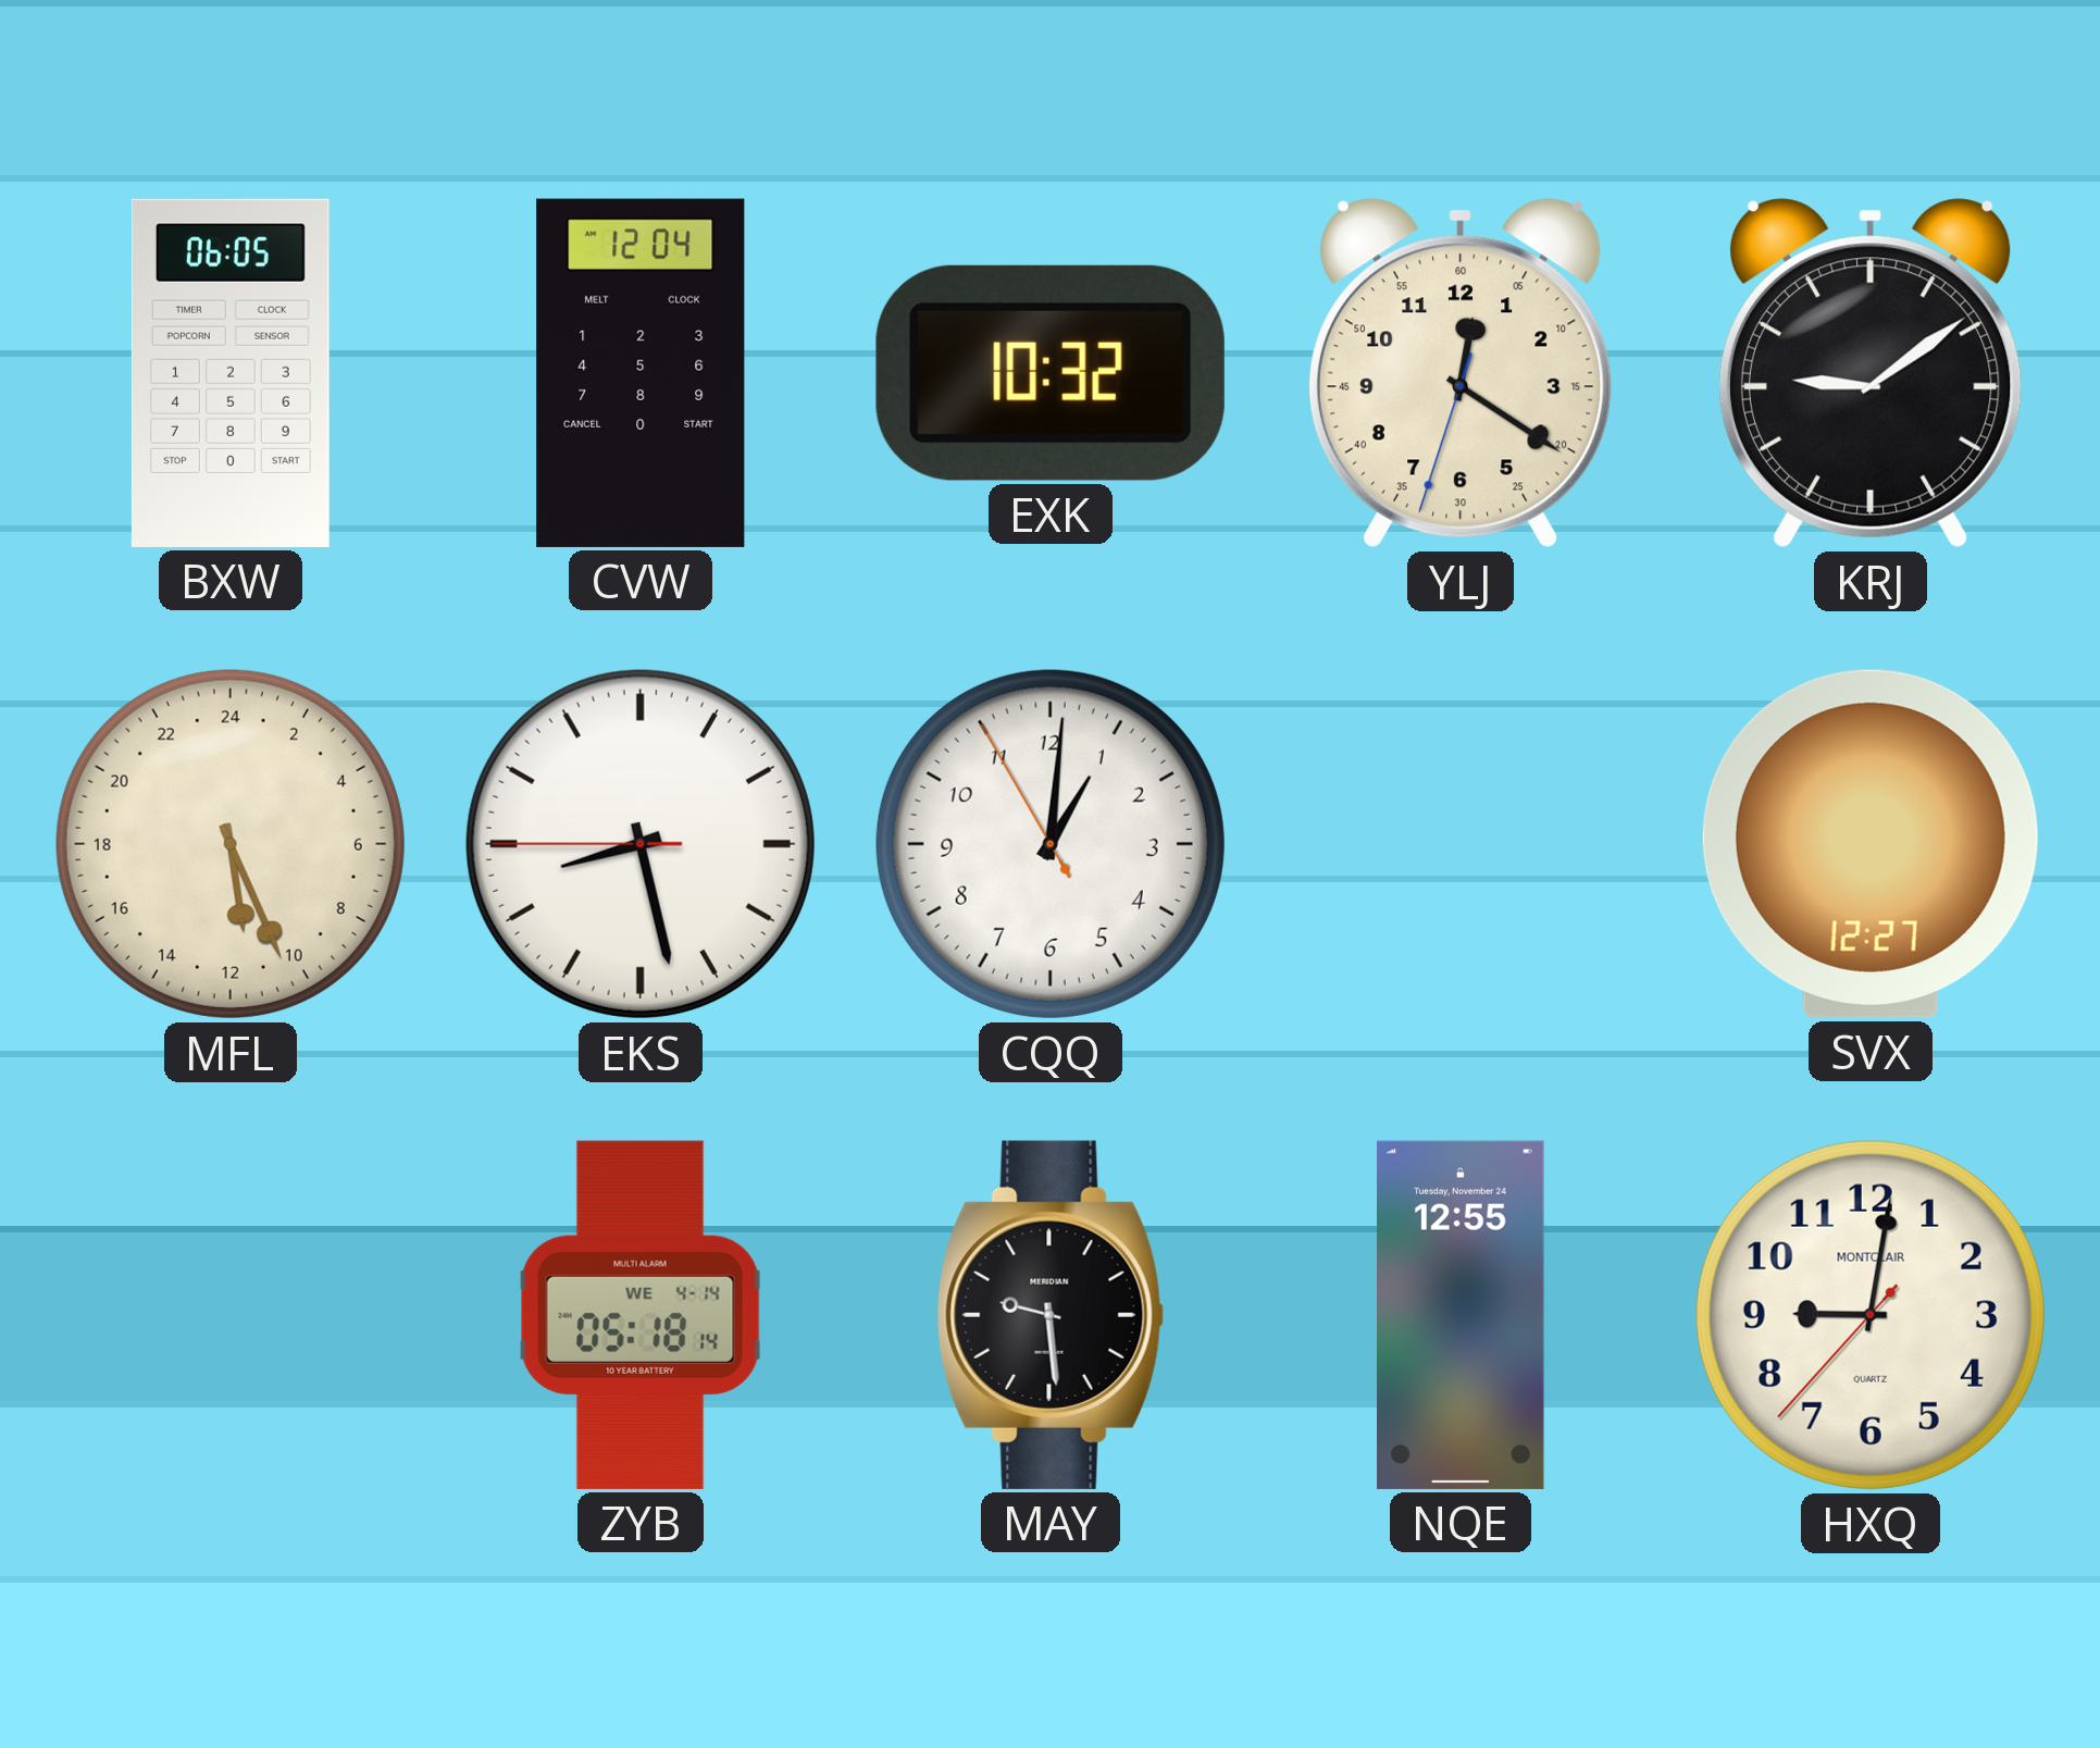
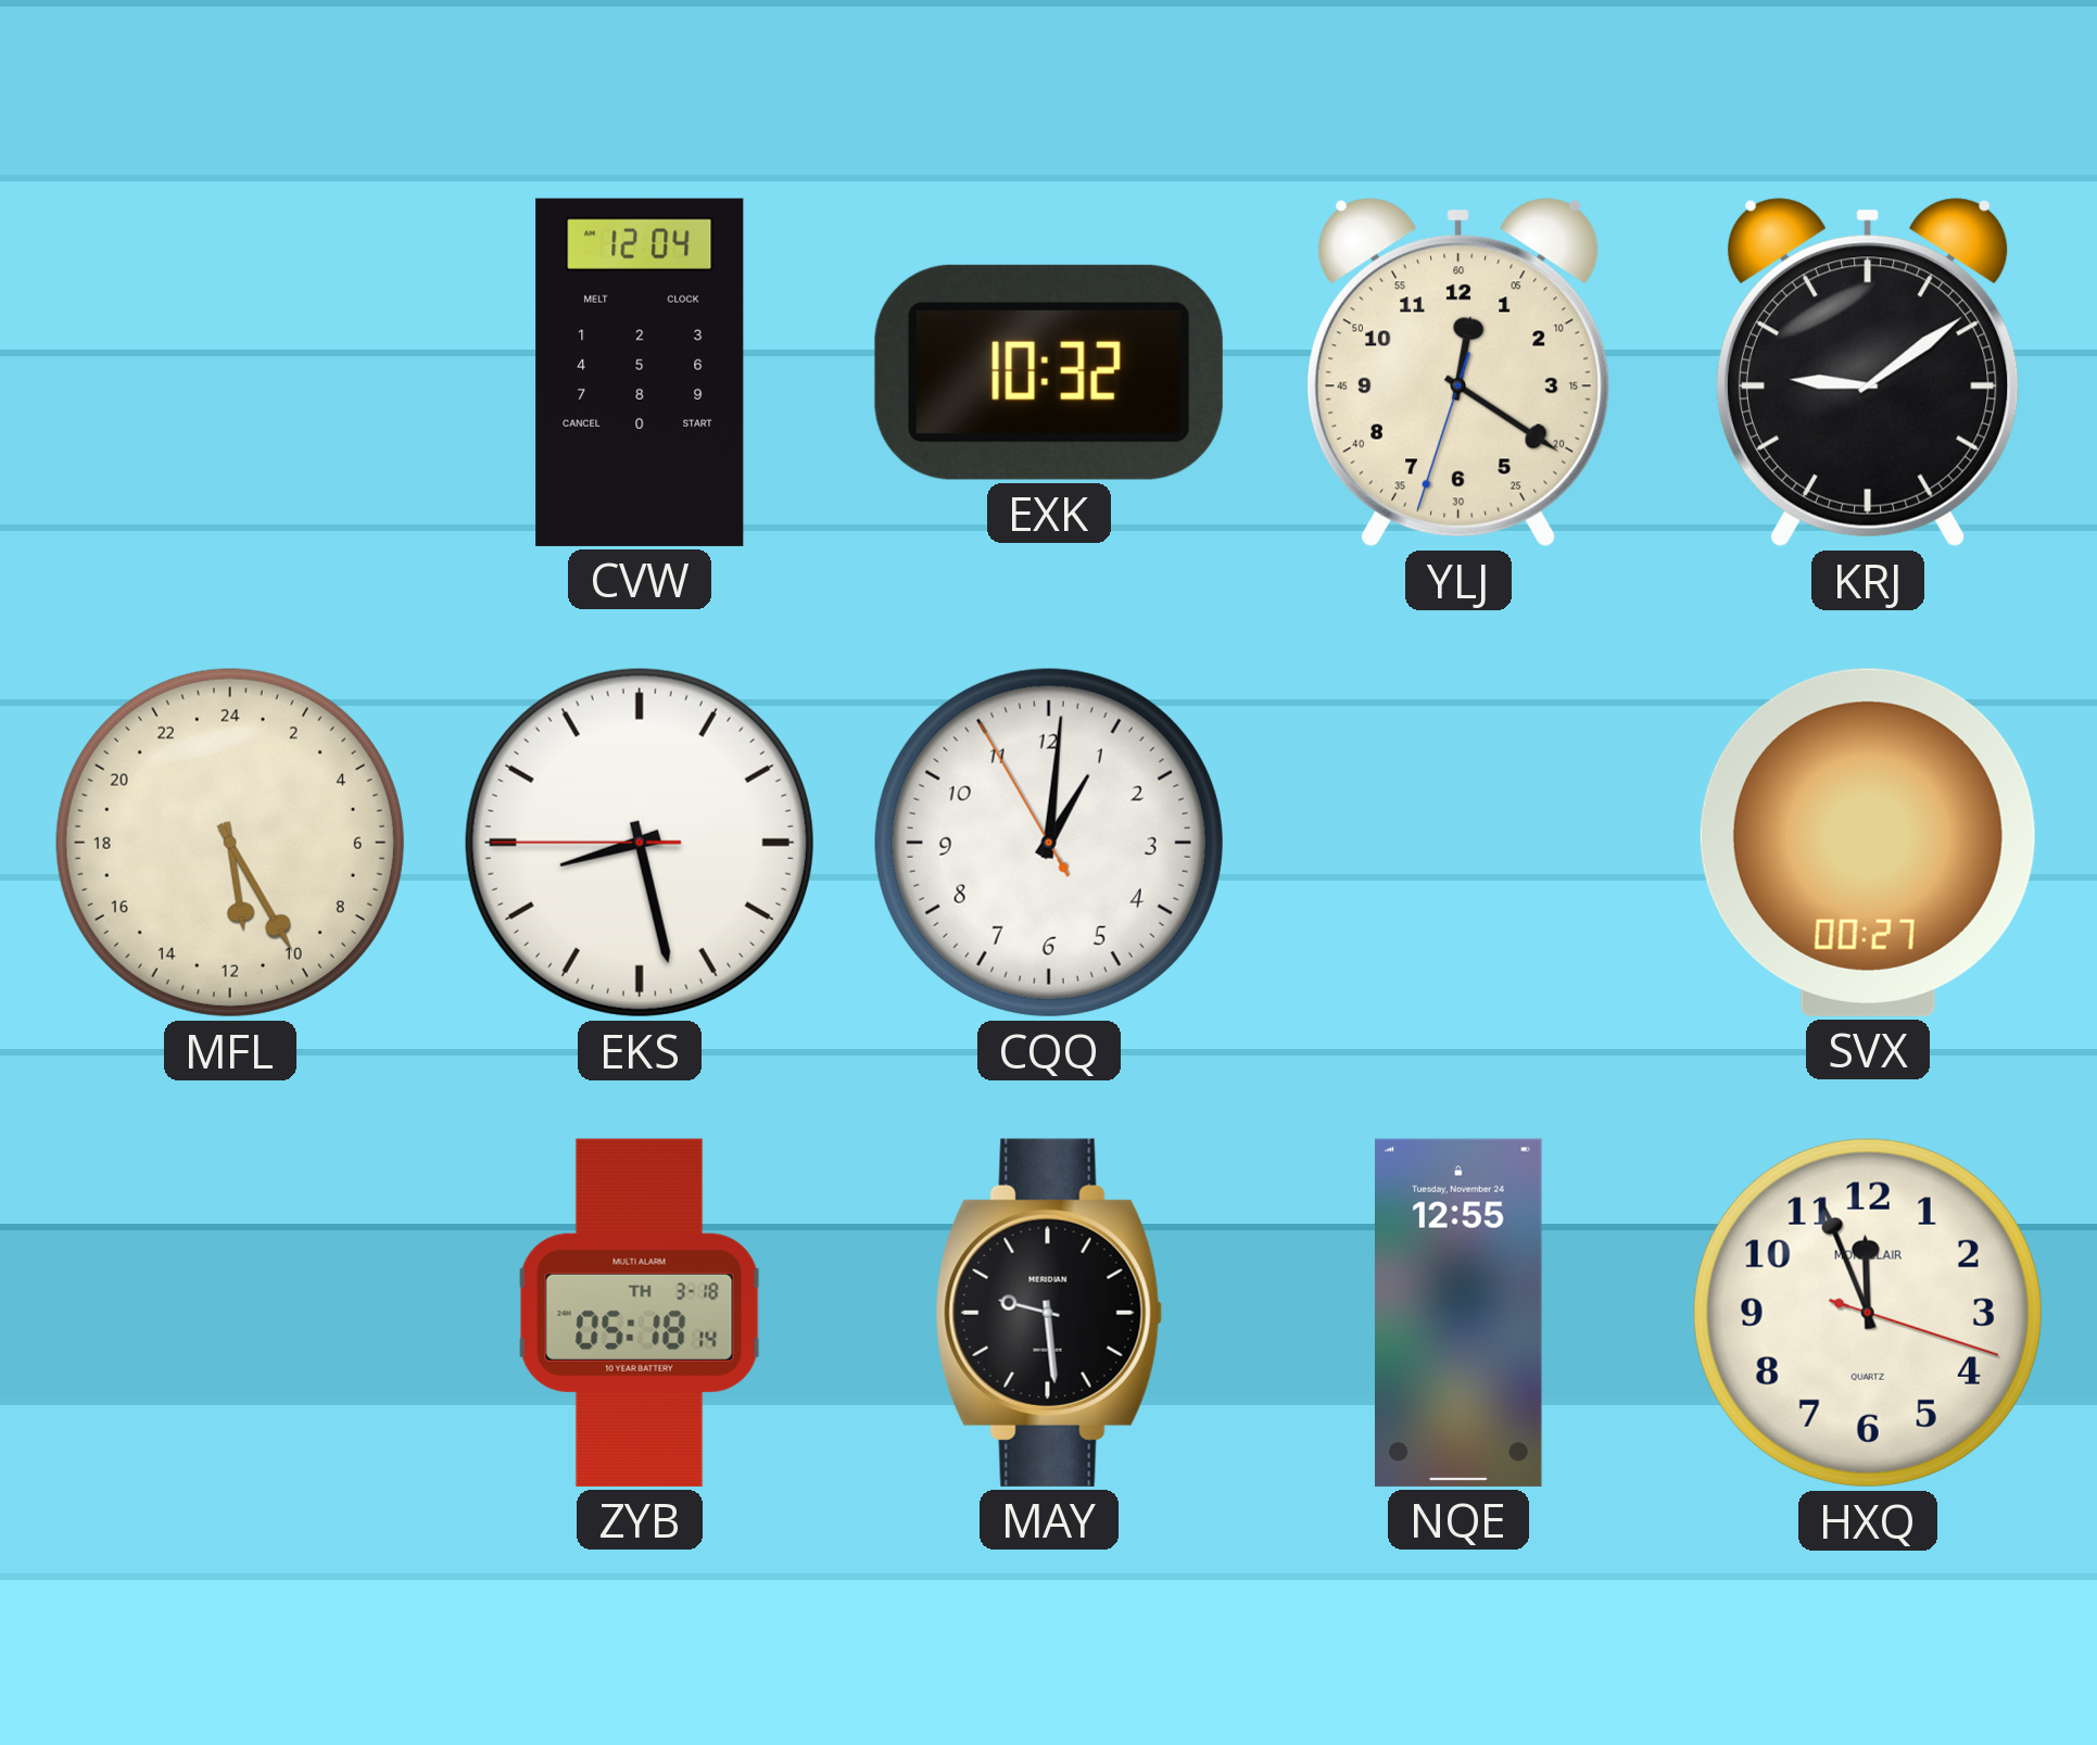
BXW: 06:05 -> none
MFL: 11:26 -> 11:25
SVX: 12:27 -> 00:27
ZYB date: WE 4-14 -> TH 3-18
HXQ: 9:01 -> 11:56
